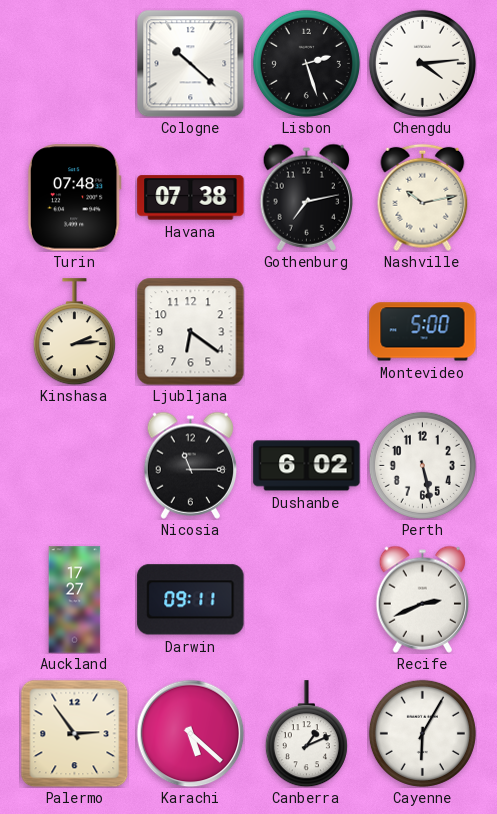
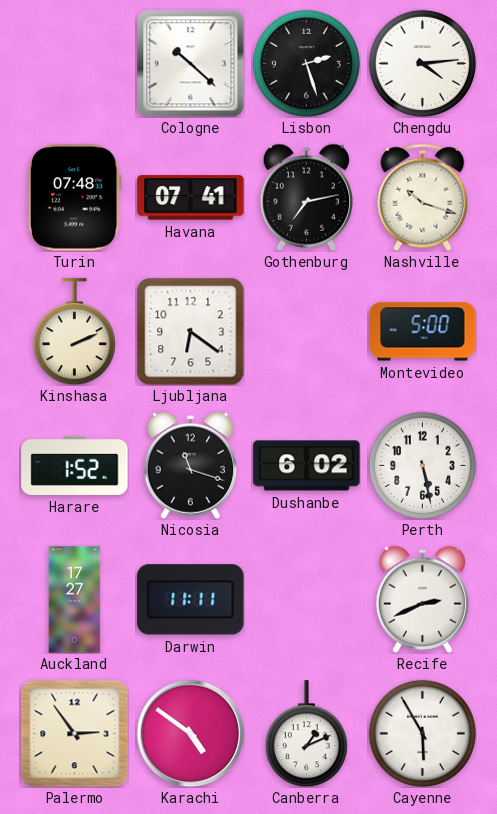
Havana: 07:38 -> 07:41
Nashville: 10:13 -> 10:18
Kinshasa: 2:14 -> 2:11
Harare: none -> 1:52
Nicosia: 11:15 -> 11:18
Darwin: 09:11 -> 11:11
Karachi: 5:22 -> 4:51
Cayenne: 6:05 -> 5:55
